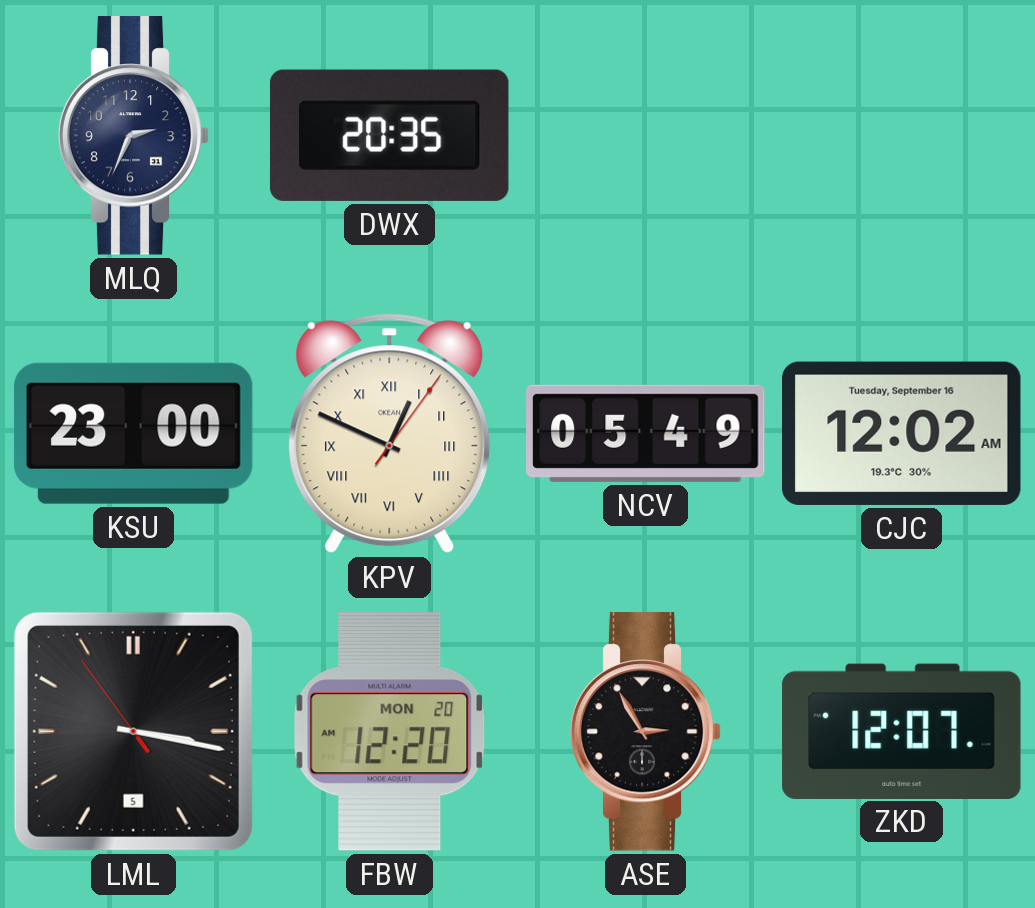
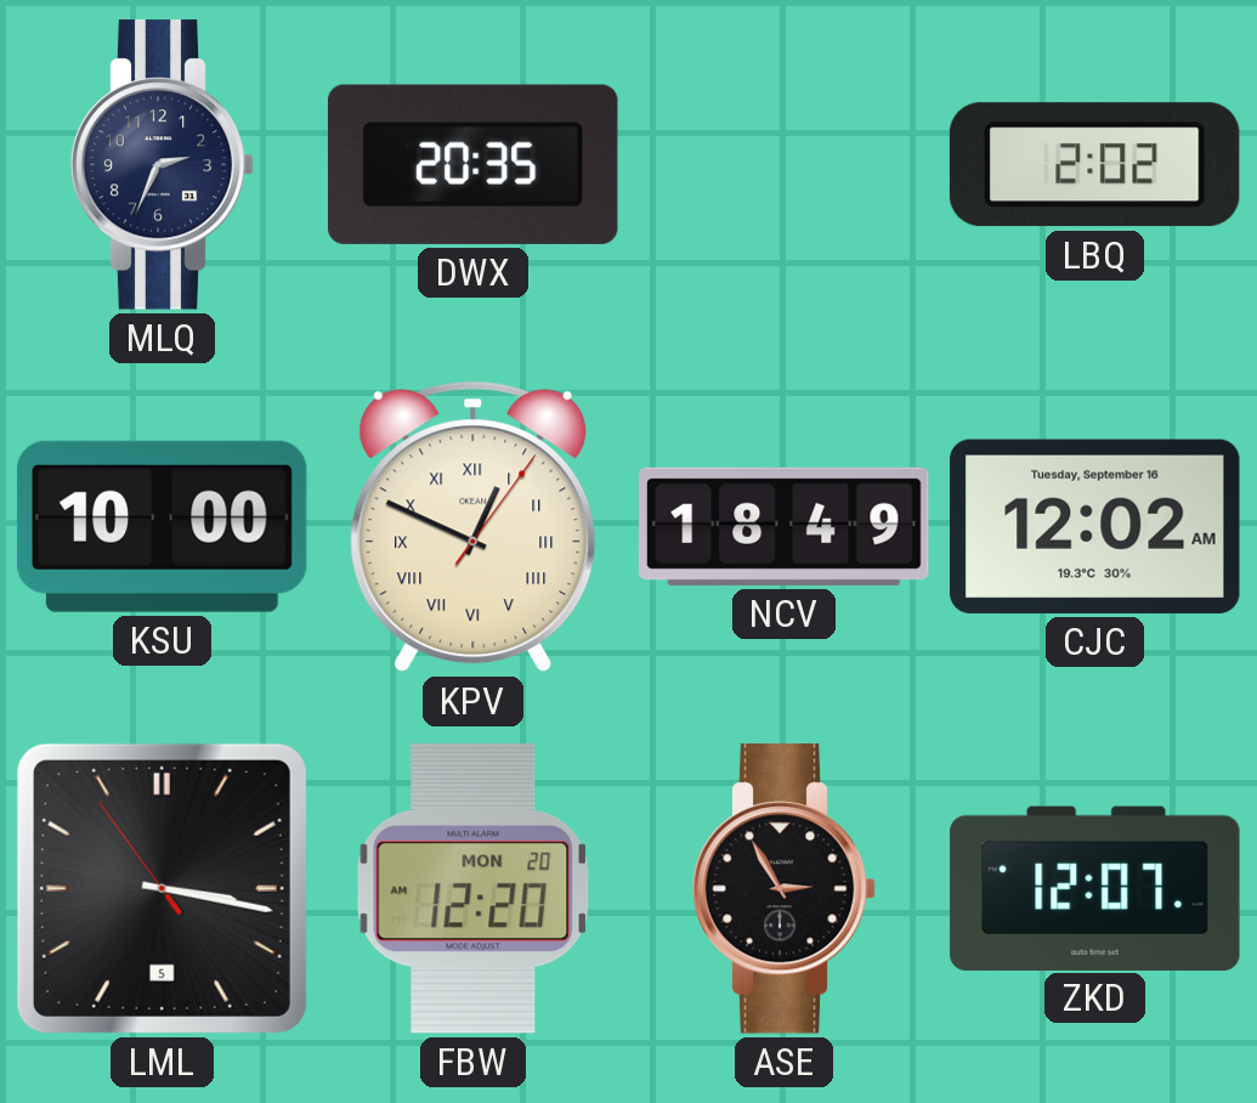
LBQ: none -> 2:02
KSU: 23:00 -> 10:00
NCV: 05:49 -> 18:49
